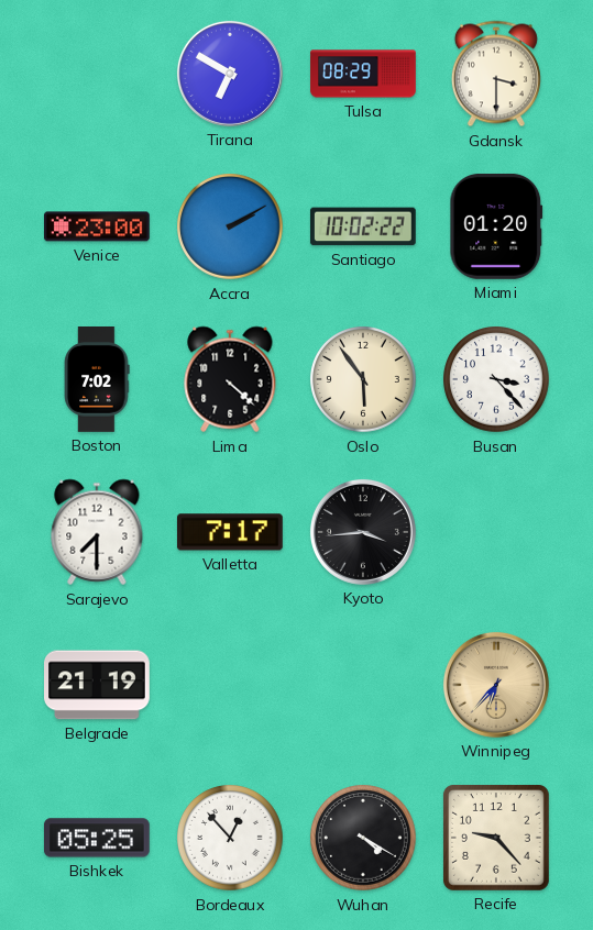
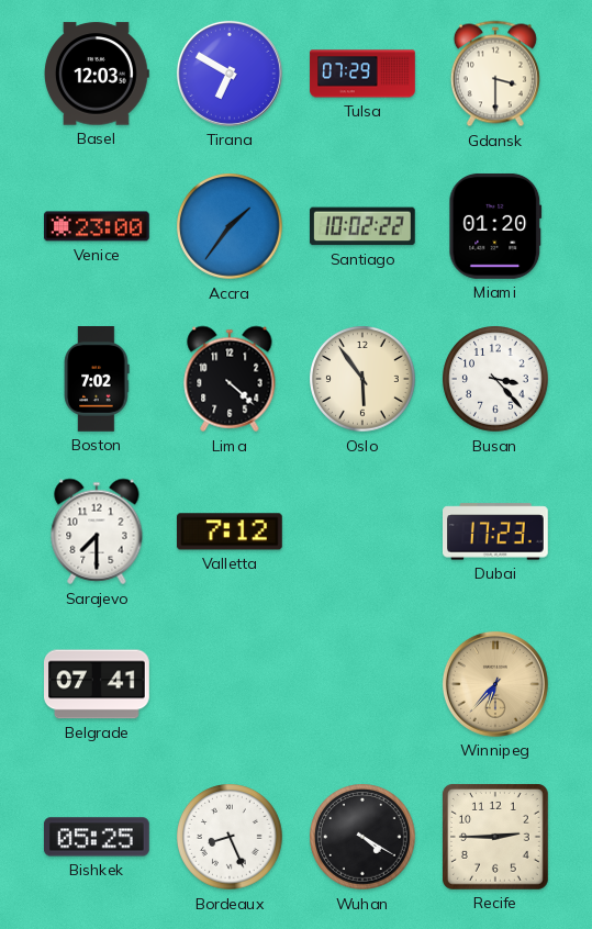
Basel: none -> 12:03
Tulsa: 08:29 -> 07:29
Accra: 2:10 -> 1:36
Valletta: 7:17 -> 7:12
Kyoto: 3:44 -> none
Dubai: none -> 17:23
Belgrade: 21:19 -> 07:41
Bordeaux: 12:53 -> 8:26
Recife: 9:23 -> 2:45
